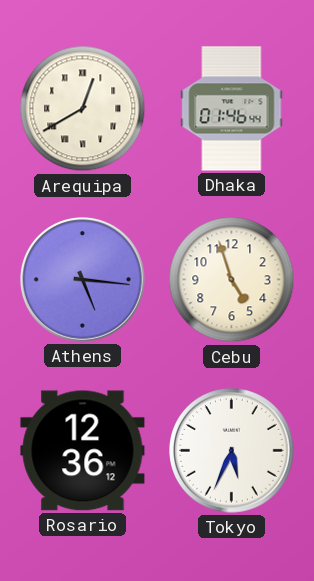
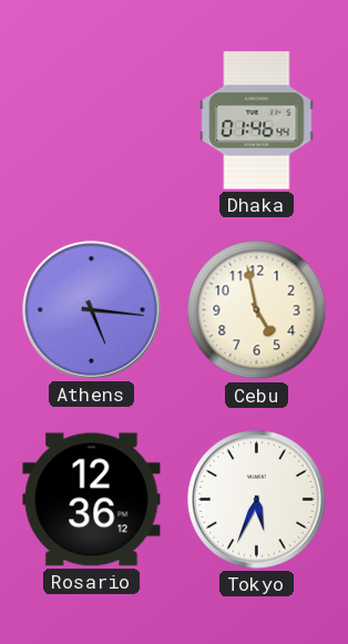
Arequipa: 12:40 -> none
Cebu: 4:57 -> 4:58
